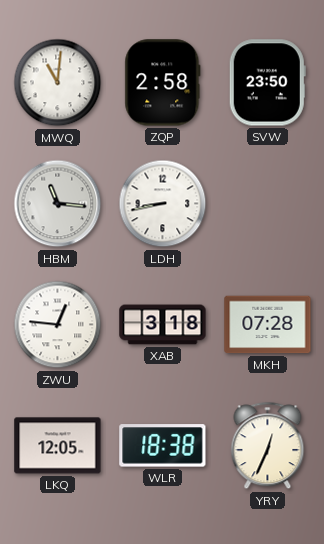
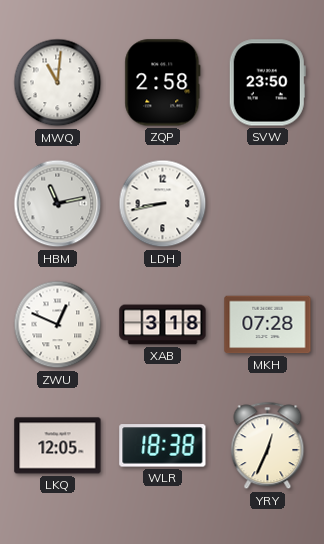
HBM: 11:16 -> 11:13
ZWU: 12:46 -> 12:49
